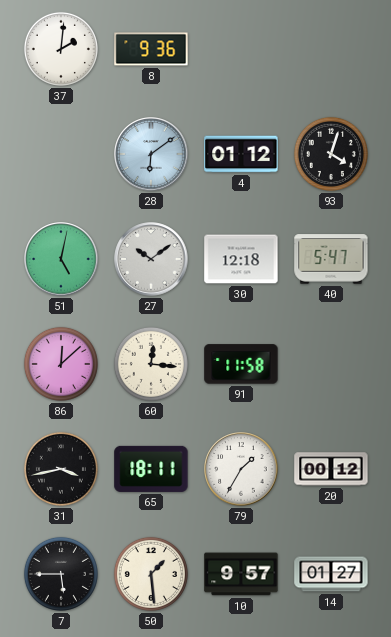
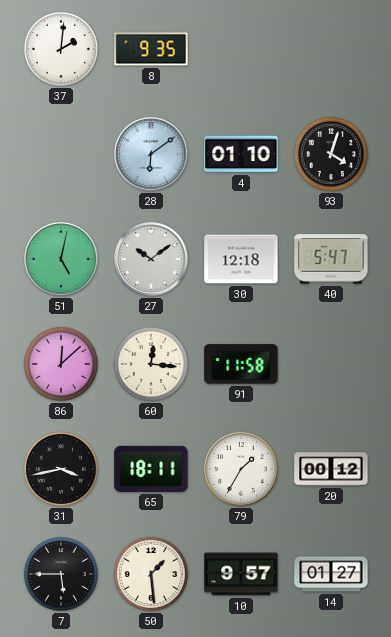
8: 9:36 -> 9:35
4: 01:12 -> 01:10
